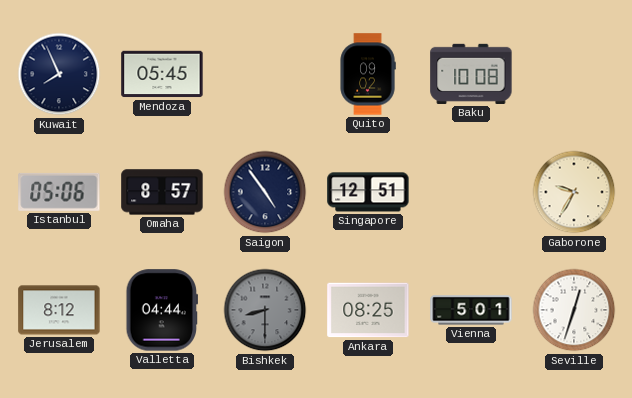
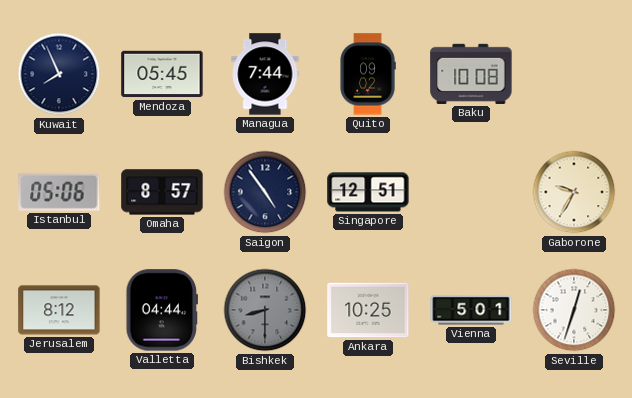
Managua: none -> 7:44
Ankara: 08:25 -> 10:25
